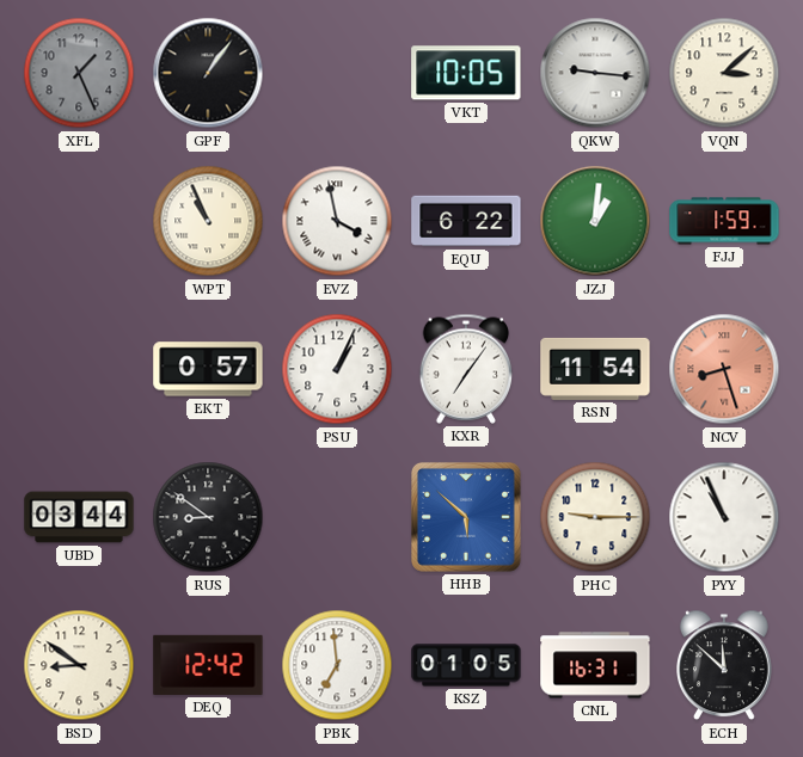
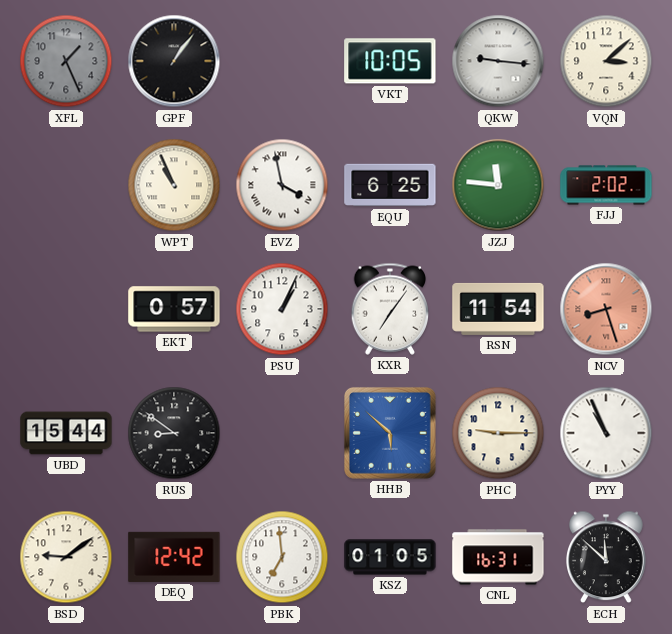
EQU: 6:22 -> 6:25
JZJ: 1:01 -> 11:46
FJJ: 1:59 -> 2:02
UBD: 03:44 -> 15:44
BSD: 8:51 -> 9:09
